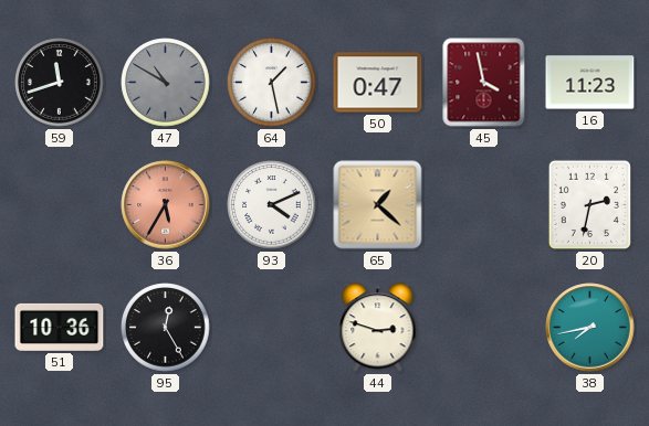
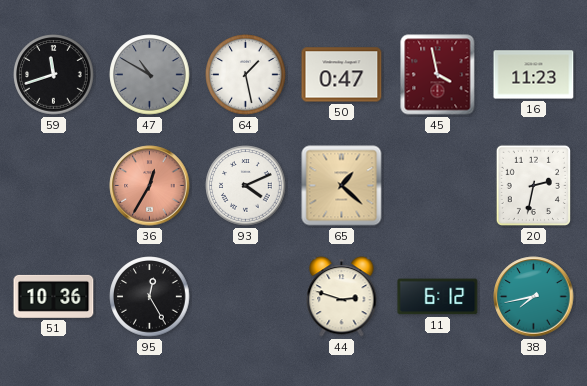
36: 5:35 -> 12:35
11: none -> 6:12
